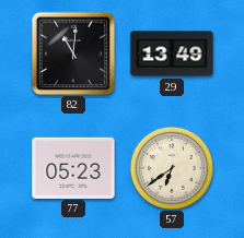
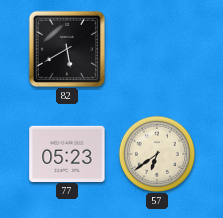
82: 11:01 -> 5:40
29: 13:49 -> none
